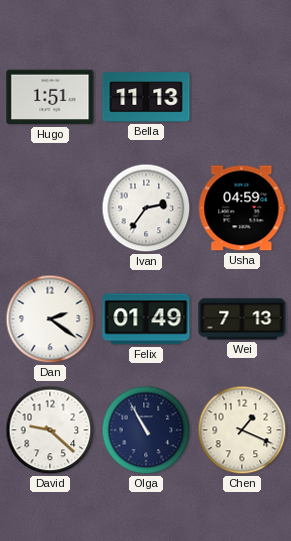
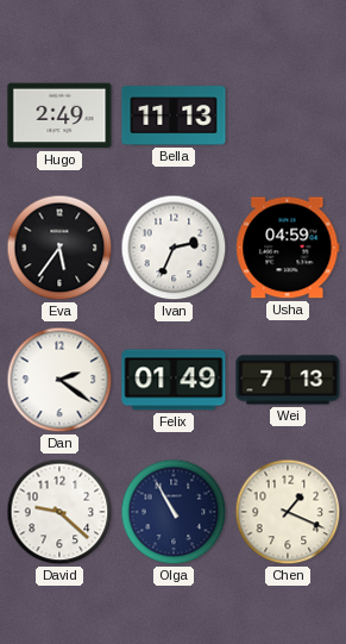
Hugo: 1:51 -> 2:49
Eva: none -> 5:36
Ivan: 2:36 -> 2:34
